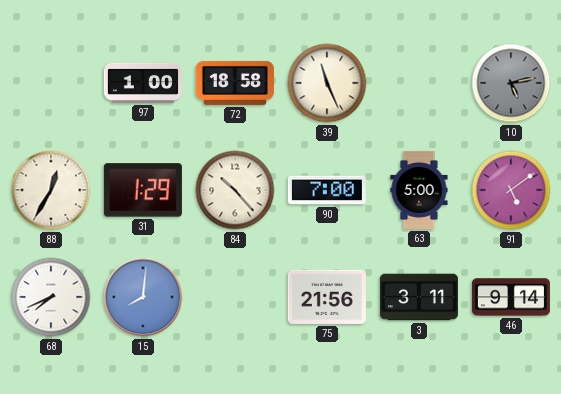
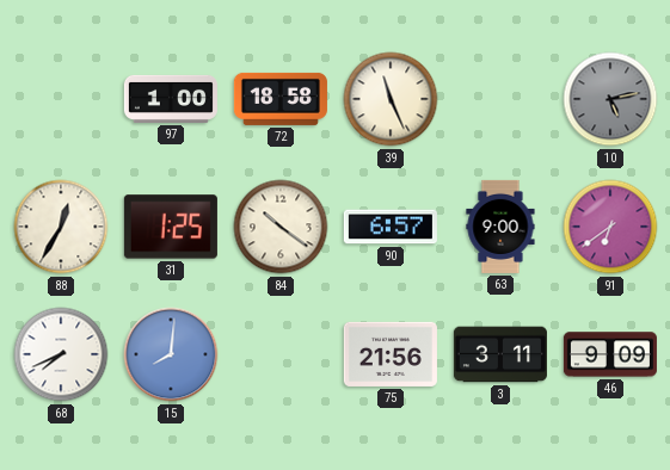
31: 1:29 -> 1:25
84: 10:23 -> 10:21
90: 7:00 -> 6:57
63: 5:00 -> 9:00
91: 5:09 -> 6:39
46: 9:14 -> 9:09
